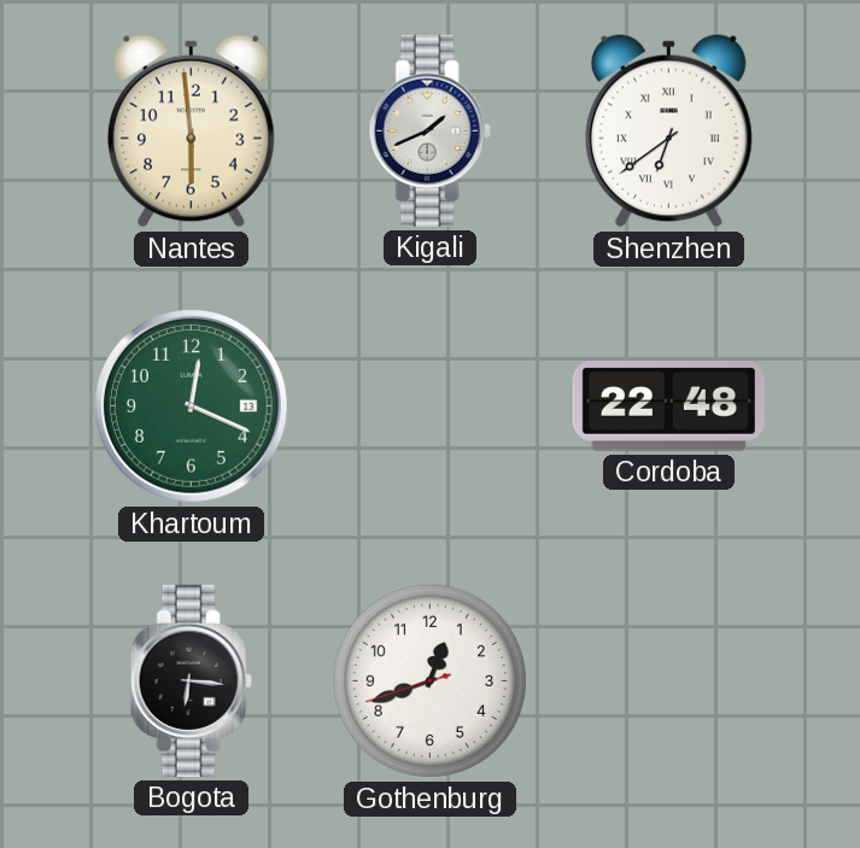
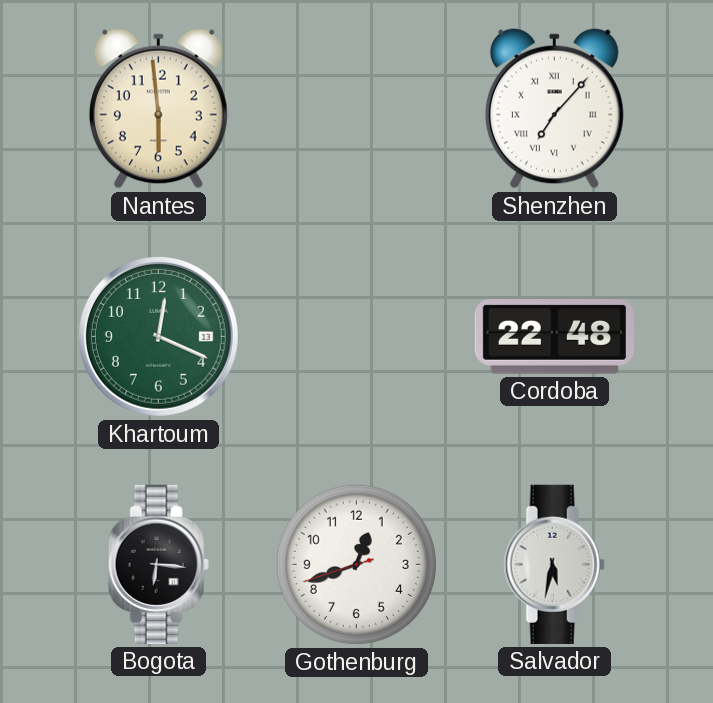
Kigali: 1:41 -> none
Shenzhen: 6:39 -> 7:07
Salvador: none -> 5:32
